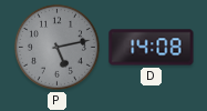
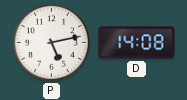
P dial: grey -> white
